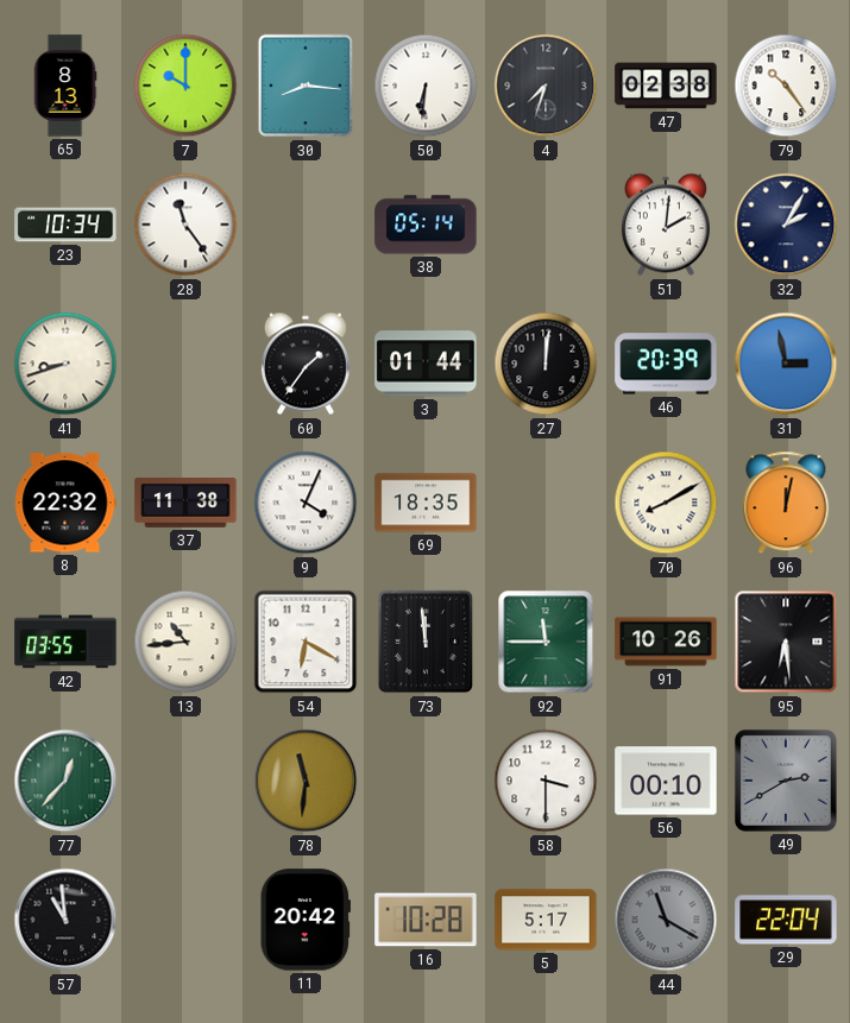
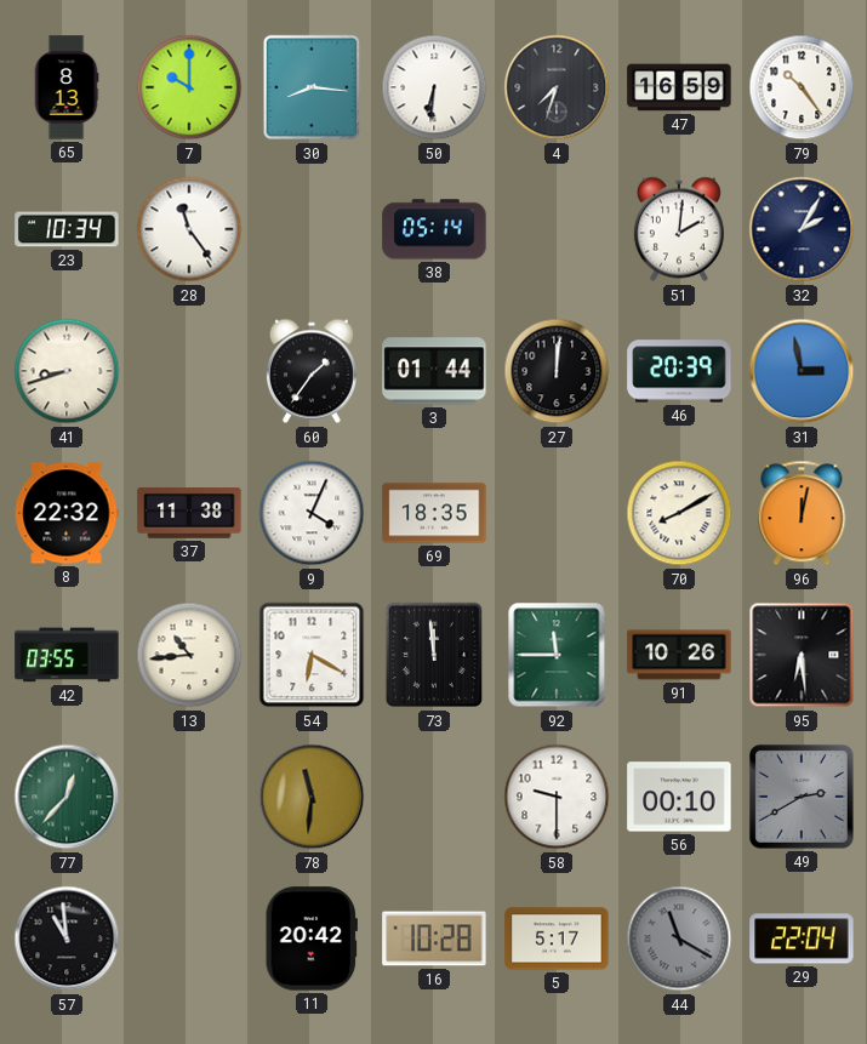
47: 02:38 -> 16:59
58: 3:30 -> 9:30
